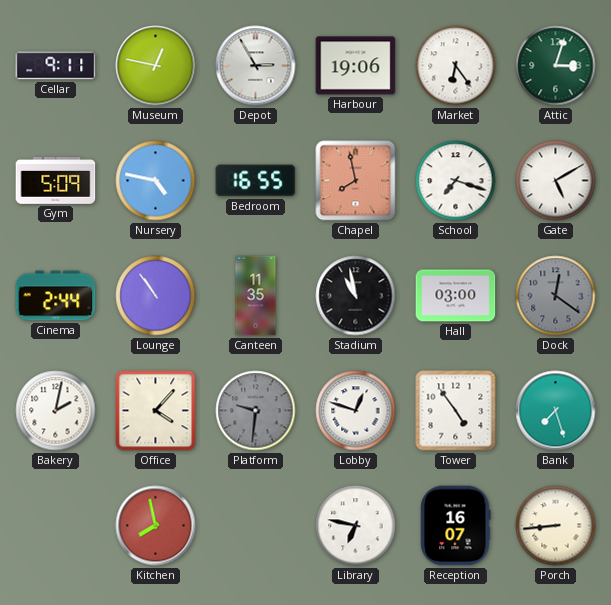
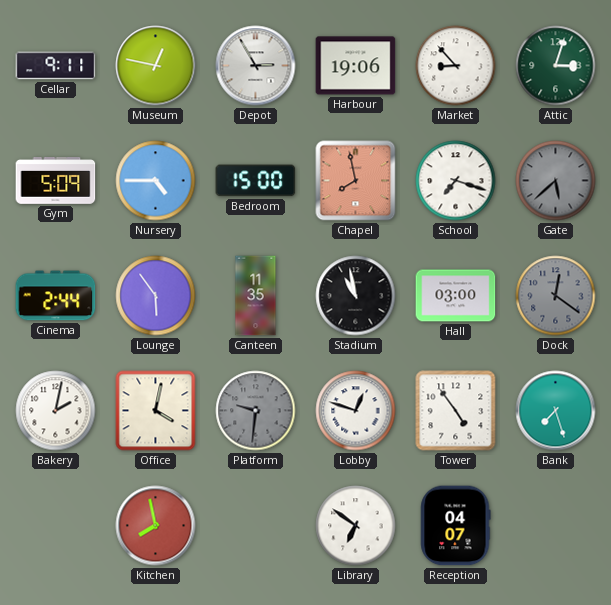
Market: 6:24 -> 8:53
Nursery: 4:47 -> 4:45
Bedroom: 16:55 -> 15:00
Gate: 5:10 -> 5:38
Gate dial: white -> grey
Lounge: 10:54 -> 5:54
Office: 4:07 -> 4:02
Library: 6:47 -> 6:51
Reception: 16:07 -> 04:07
Porch: 8:44 -> none
